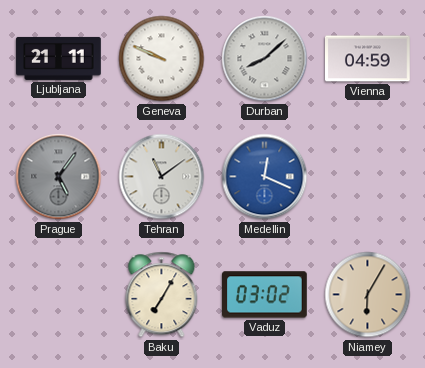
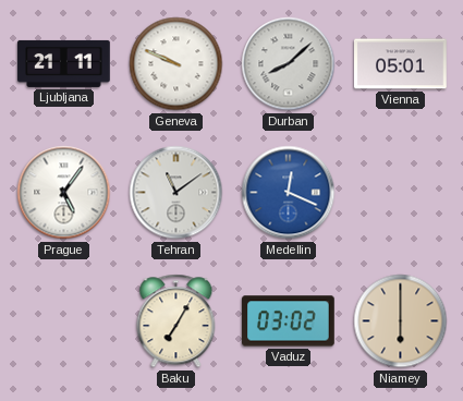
Vienna: 04:59 -> 05:01
Prague dial: grey -> white
Niamey: 6:05 -> 6:00
